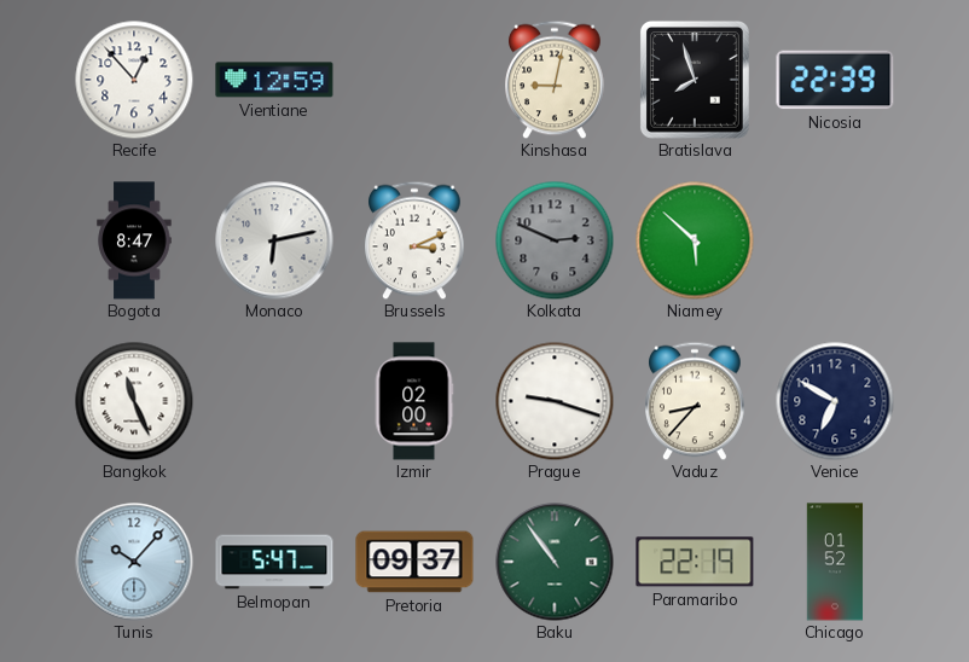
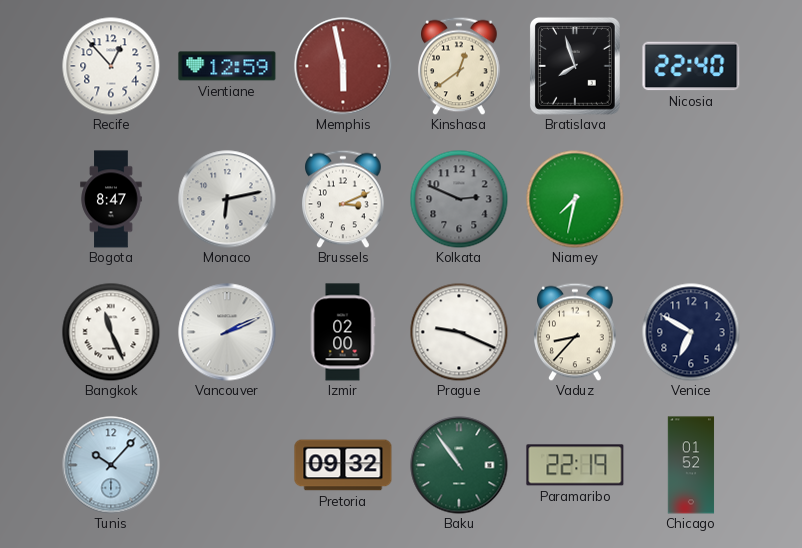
Memphis: none -> 5:58
Kinshasa: 9:02 -> 12:39
Nicosia: 22:39 -> 22:40
Niamey: 5:52 -> 7:32
Vancouver: none -> 2:11
Prague: 9:18 -> 9:19
Belmopan: 5:47 -> none
Pretoria: 09:37 -> 09:32
